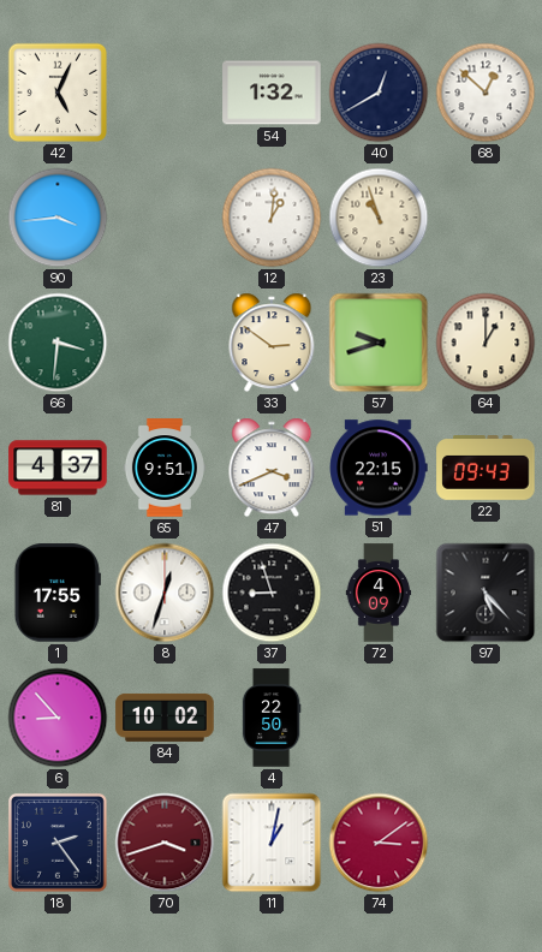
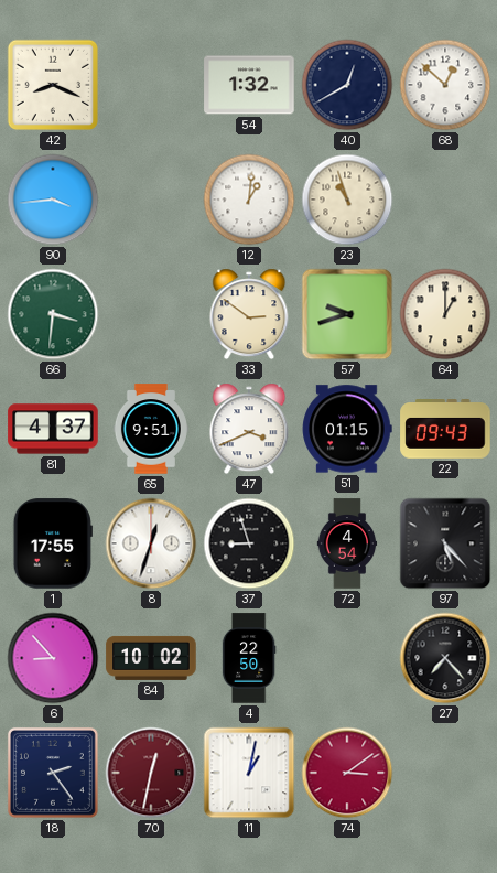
42: 5:04 -> 8:19
51: 22:15 -> 01:15
72: 4:09 -> 4:54
27: none -> 7:23
70: 3:42 -> 12:32
